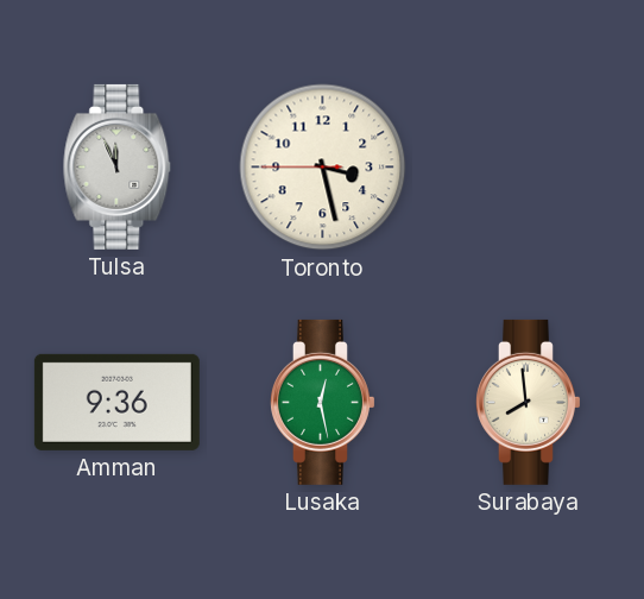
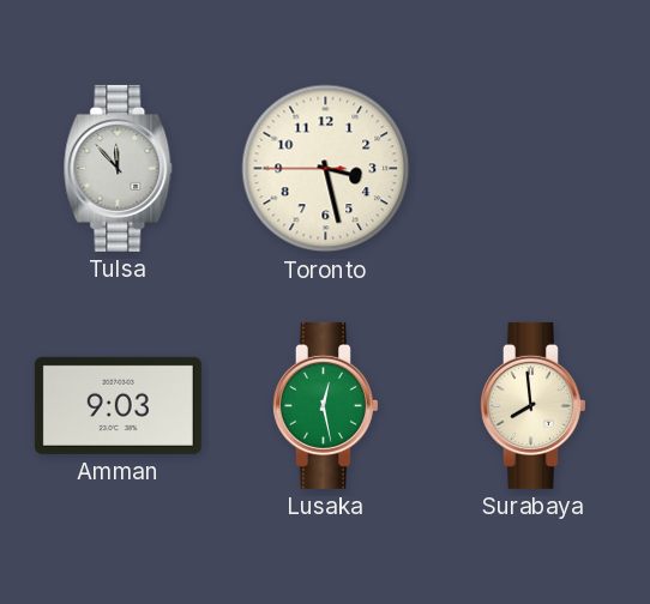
Tulsa: 11:56 -> 11:53
Amman: 9:36 -> 9:03
